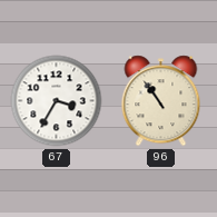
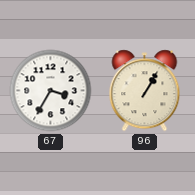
96: 10:54 -> 1:05
